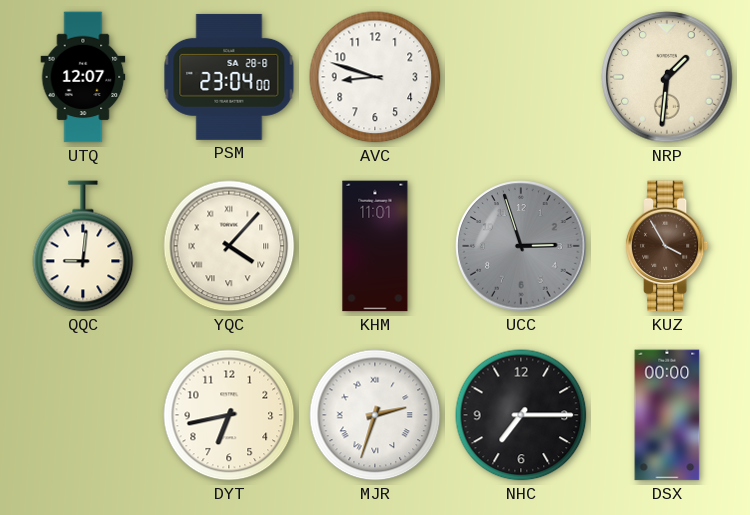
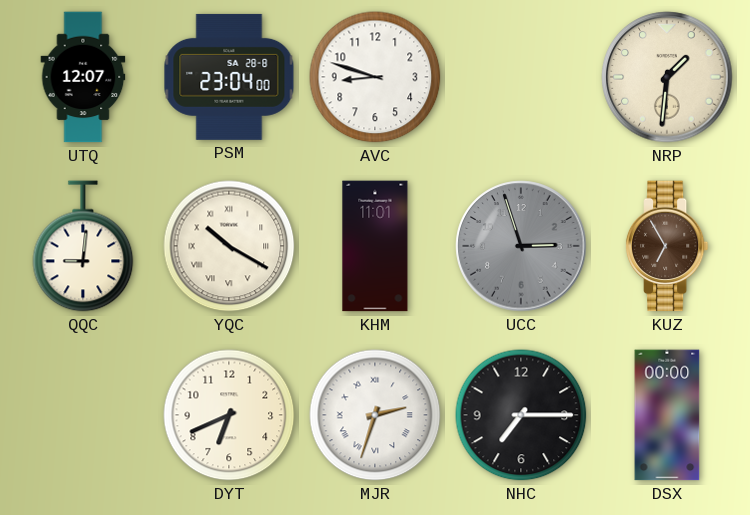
YQC: 4:07 -> 10:20
KUZ: 3:55 -> 6:55
DYT: 6:43 -> 6:41
